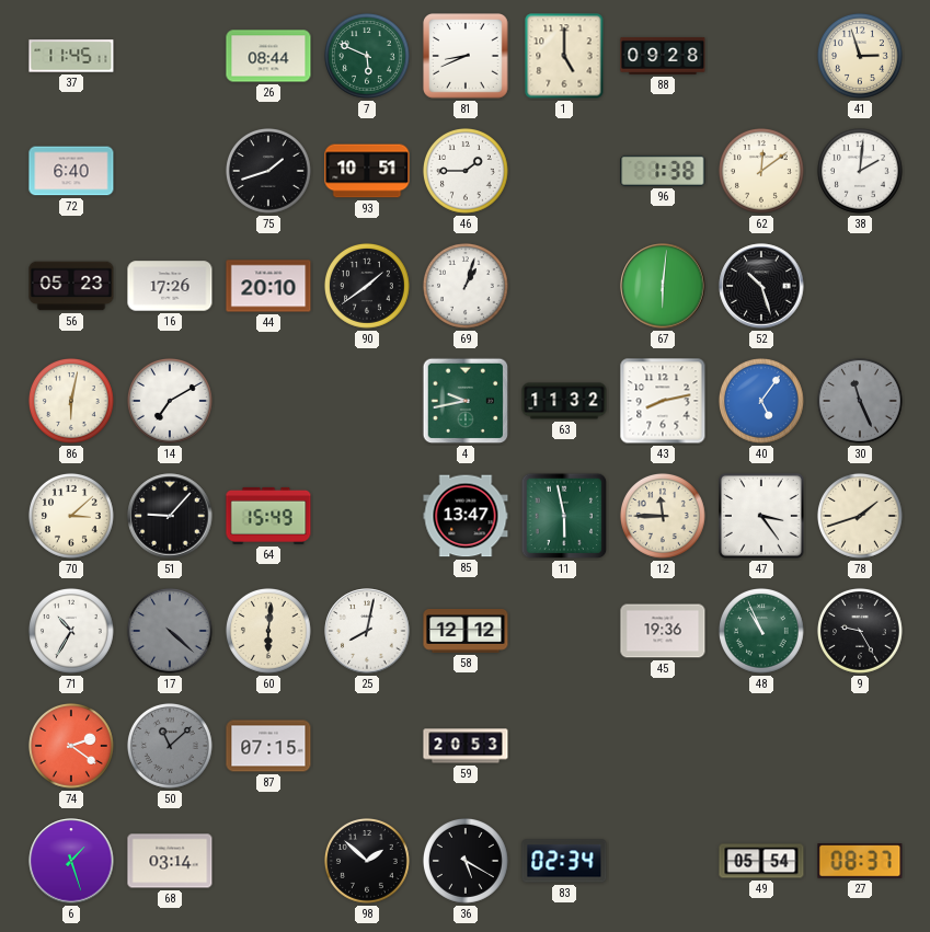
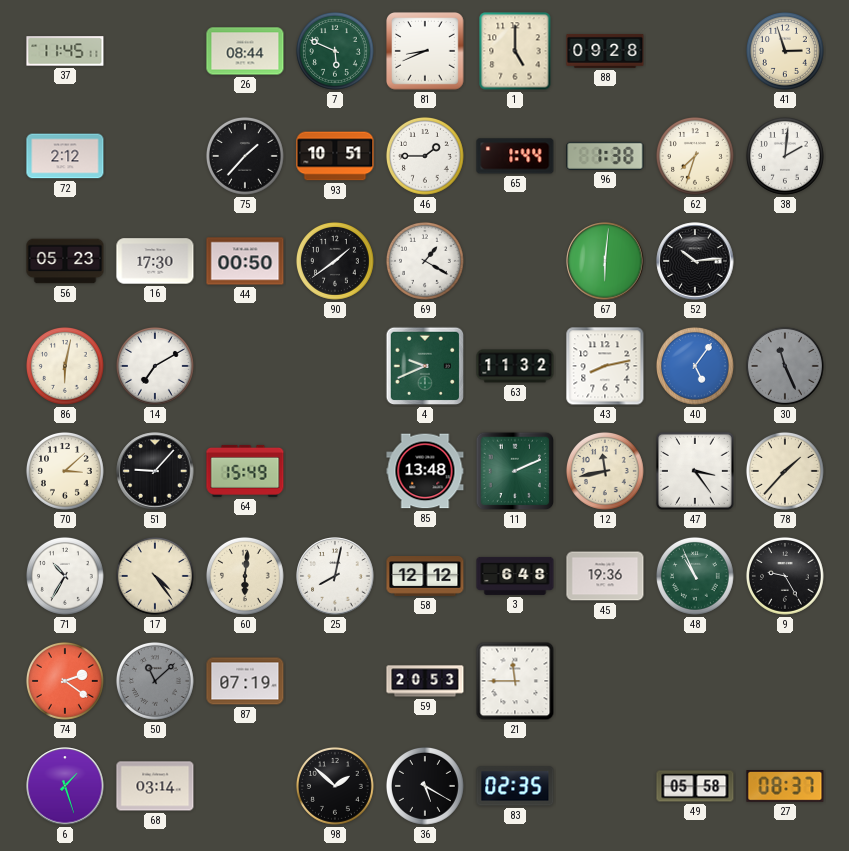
72: 6:40 -> 2:12
75: 1:42 -> 1:37
65: none -> 1:44
62: 12:09 -> 7:33
16: 17:26 -> 17:30
44: 20:10 -> 00:50
69: 1:03 -> 1:20
52: 10:27 -> 10:14
4: 9:43 -> 9:41
85: 13:47 -> 13:48
11: 5:58 -> 2:11
12: 11:45 -> 11:43
78: 1:42 -> 1:37
17: 4:22 -> 4:24
17 dial: grey -> cream
3: none -> 6:48
87: 07:15 -> 07:19
21: none -> 11:45
83: 02:34 -> 02:35
49: 05:54 -> 05:58
